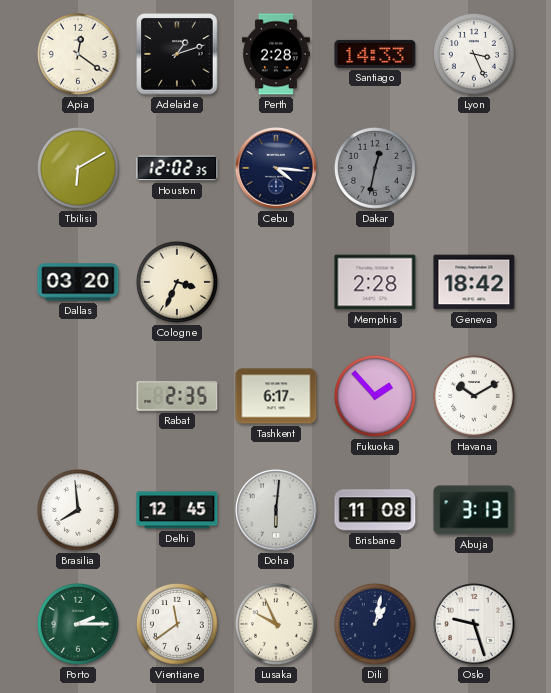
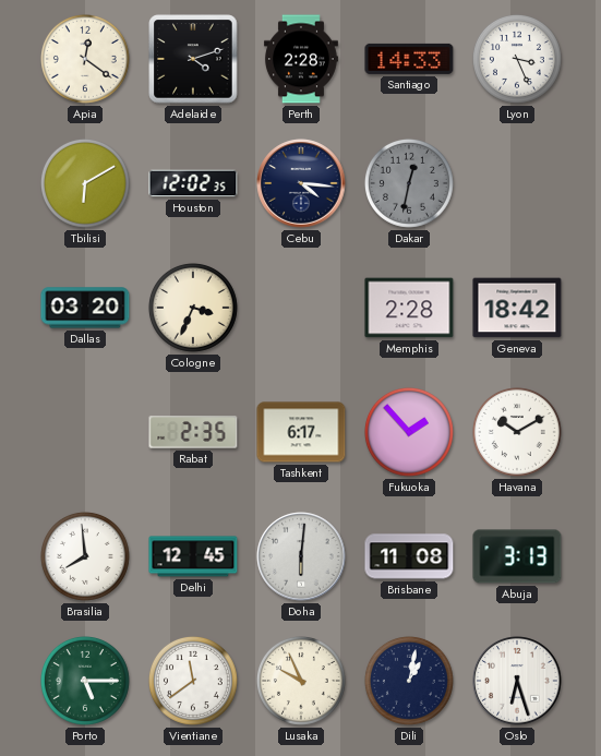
Adelaide: 1:12 -> 4:12
Porto: 2:15 -> 5:15
Oslo: 9:27 -> 6:27
